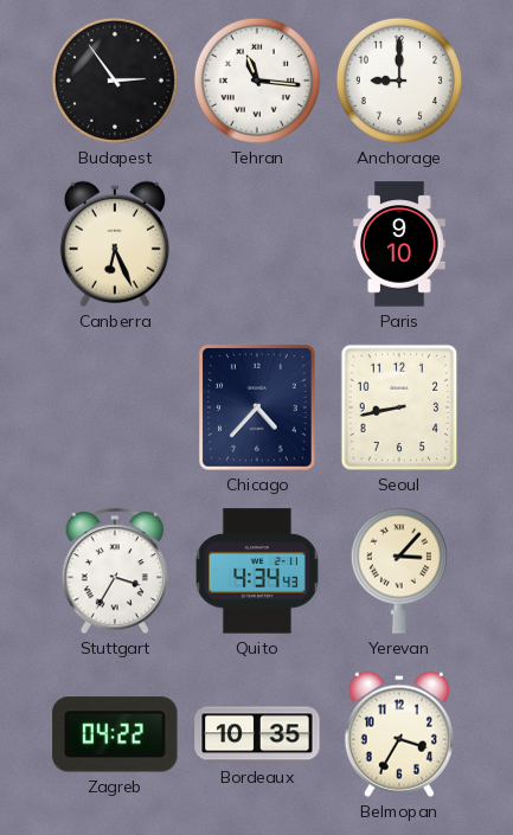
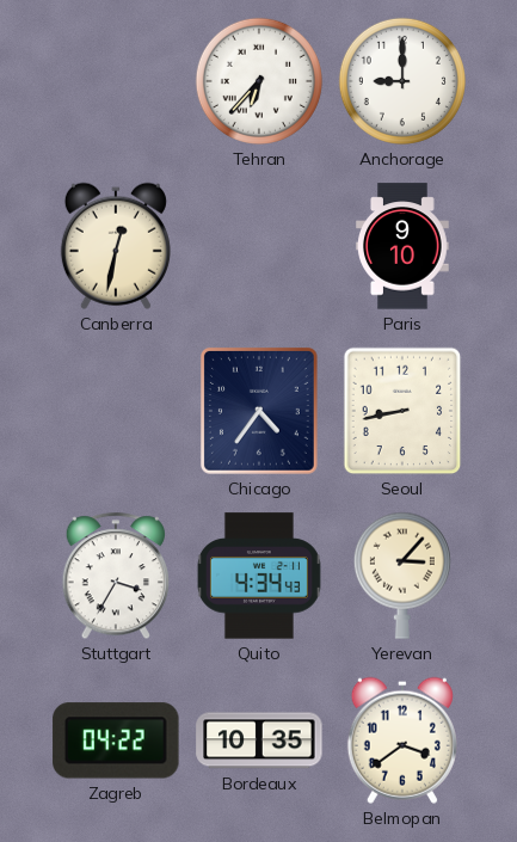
Budapest: 2:54 -> none
Tehran: 11:16 -> 6:37
Canberra: 6:26 -> 12:32
Chicago: 4:37 -> 4:36
Belmopan: 3:35 -> 3:39
